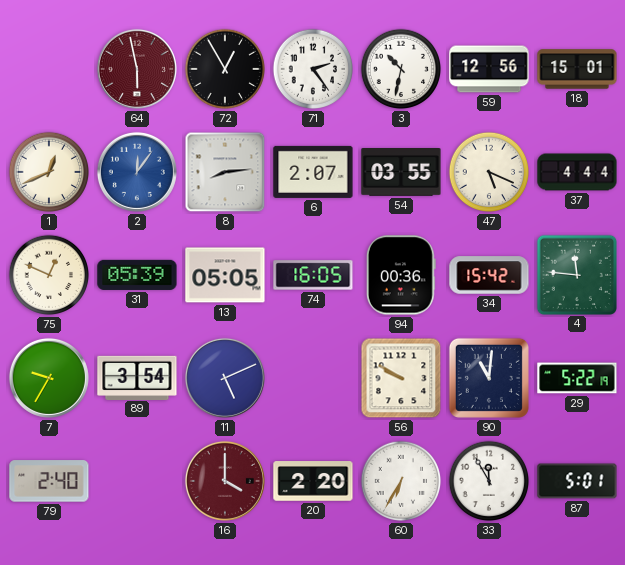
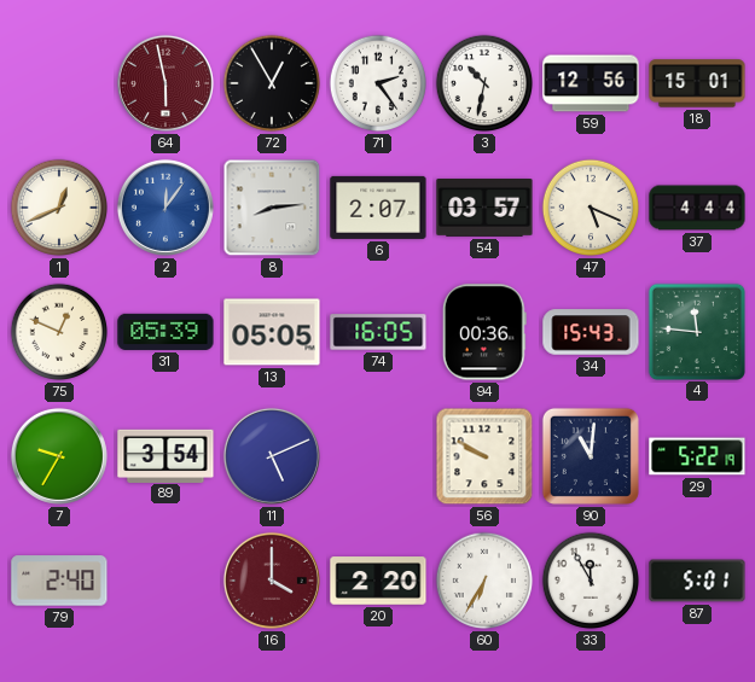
54: 03:55 -> 03:57
34: 15:42 -> 15:43
